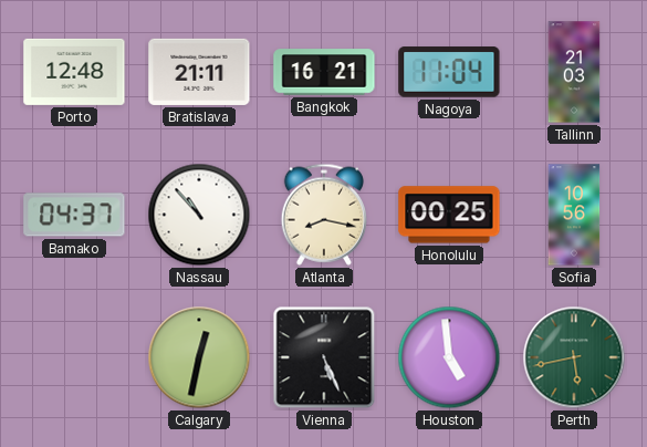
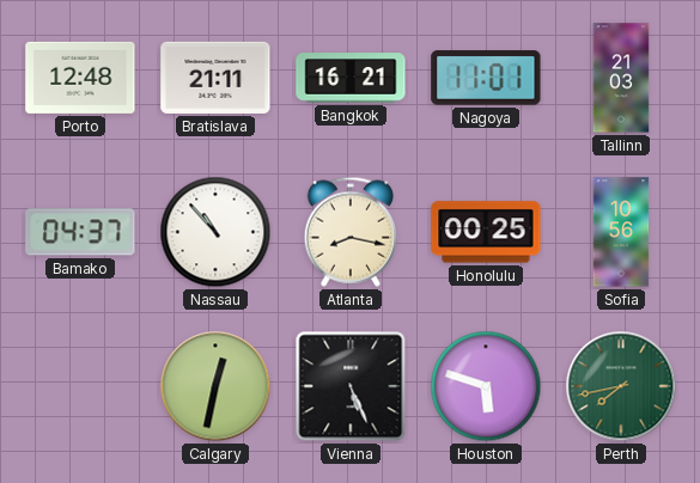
Nagoya: 11:04 -> 11:01
Houston: 4:59 -> 5:48
Perth: 5:43 -> 7:43
